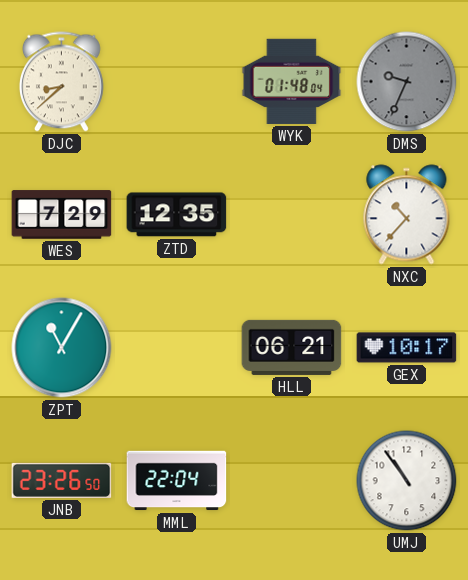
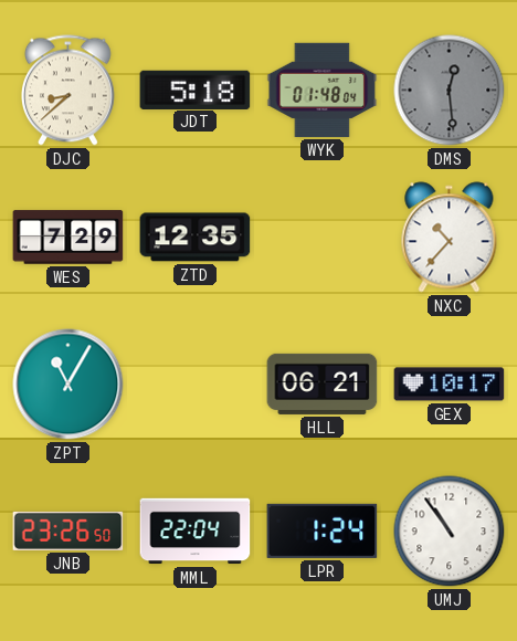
JDT: none -> 5:18
DMS: 9:34 -> 12:29
LPR: none -> 1:24
